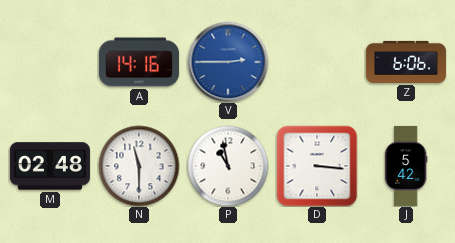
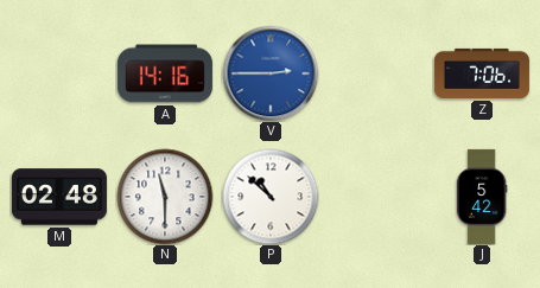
Z: 6:06 -> 7:06
P: 10:58 -> 10:52
D: 3:16 -> none
